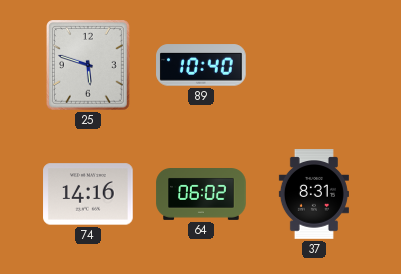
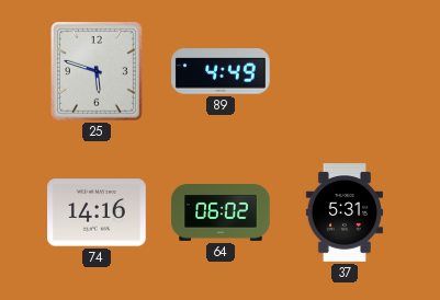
89: 10:40 -> 4:49
37: 8:31 -> 5:31
